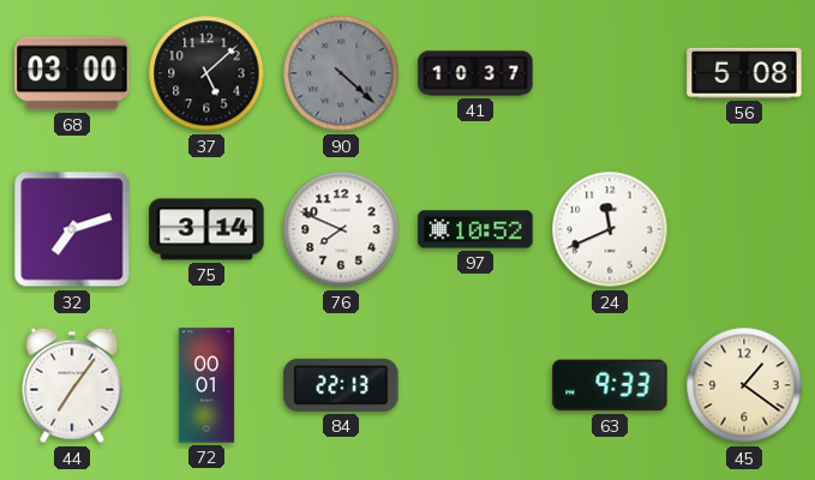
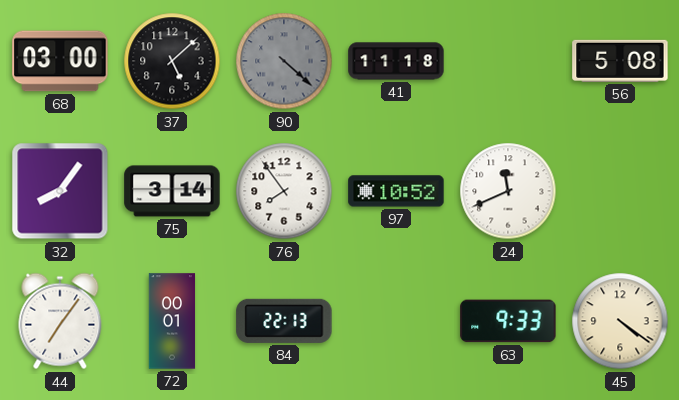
41: 10:37 -> 11:18
32: 7:12 -> 8:06
76: 7:49 -> 7:54
45: 1:21 -> 4:21
